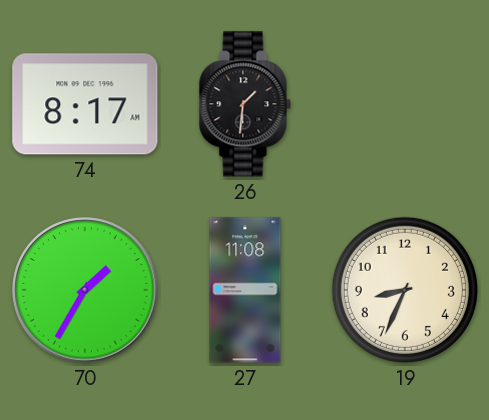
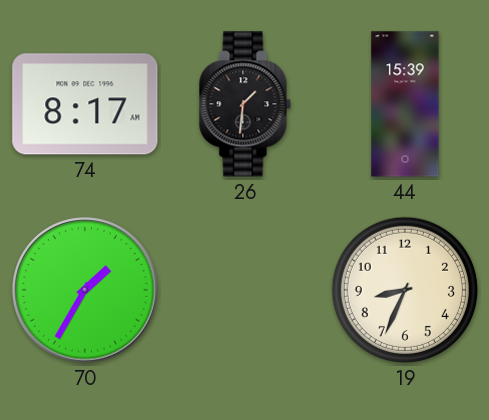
44: none -> 15:39
27: 11:08 -> none
